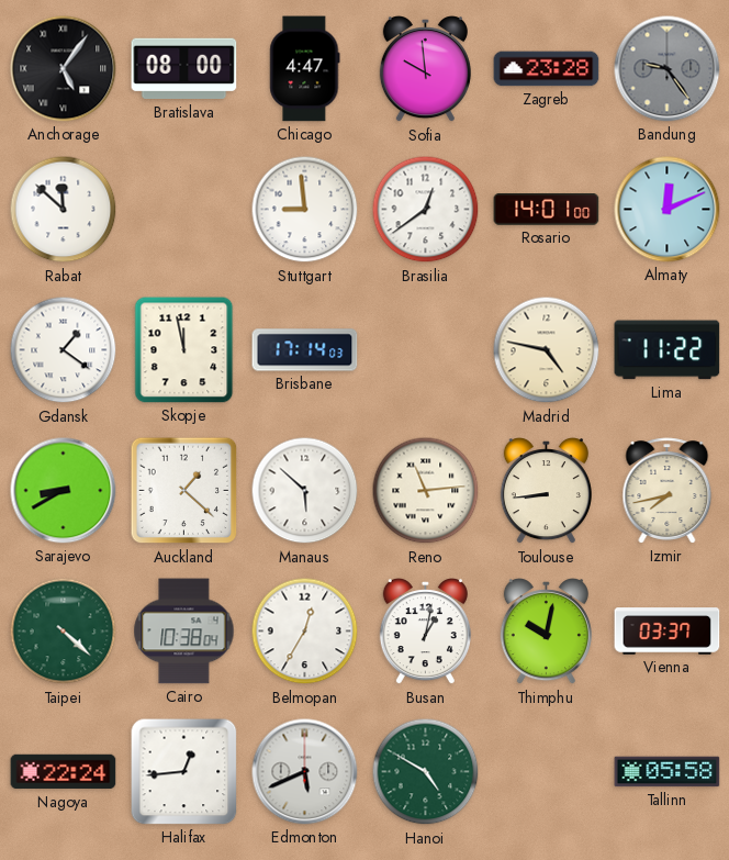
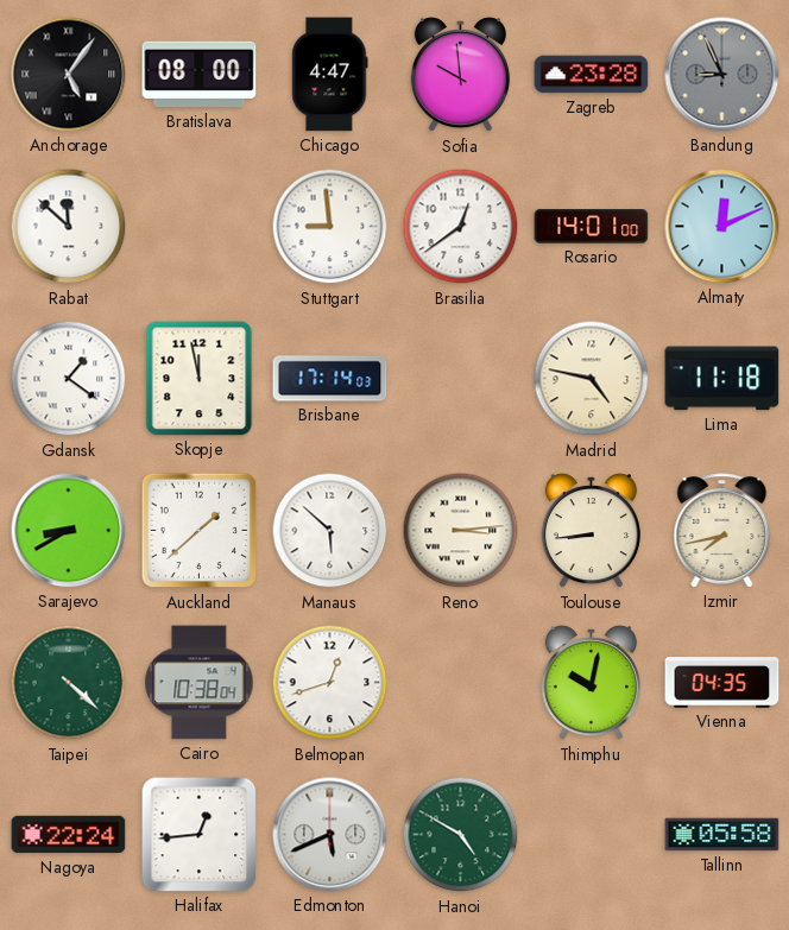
Bandung: 9:24 -> 8:56
Lima: 11:22 -> 11:18
Auckland: 1:22 -> 1:38
Reno: 11:14 -> 3:14
Belmopan: 12:35 -> 12:42
Busan: 1:02 -> none
Vienna: 03:37 -> 04:35
